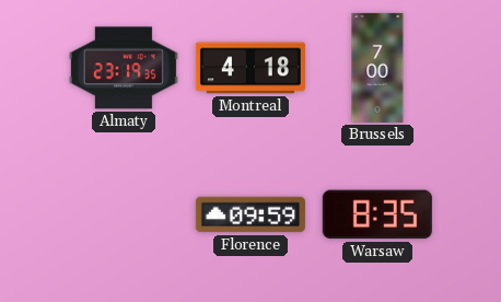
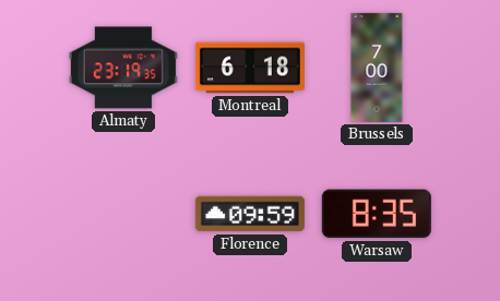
Montreal: 4:18 -> 6:18
